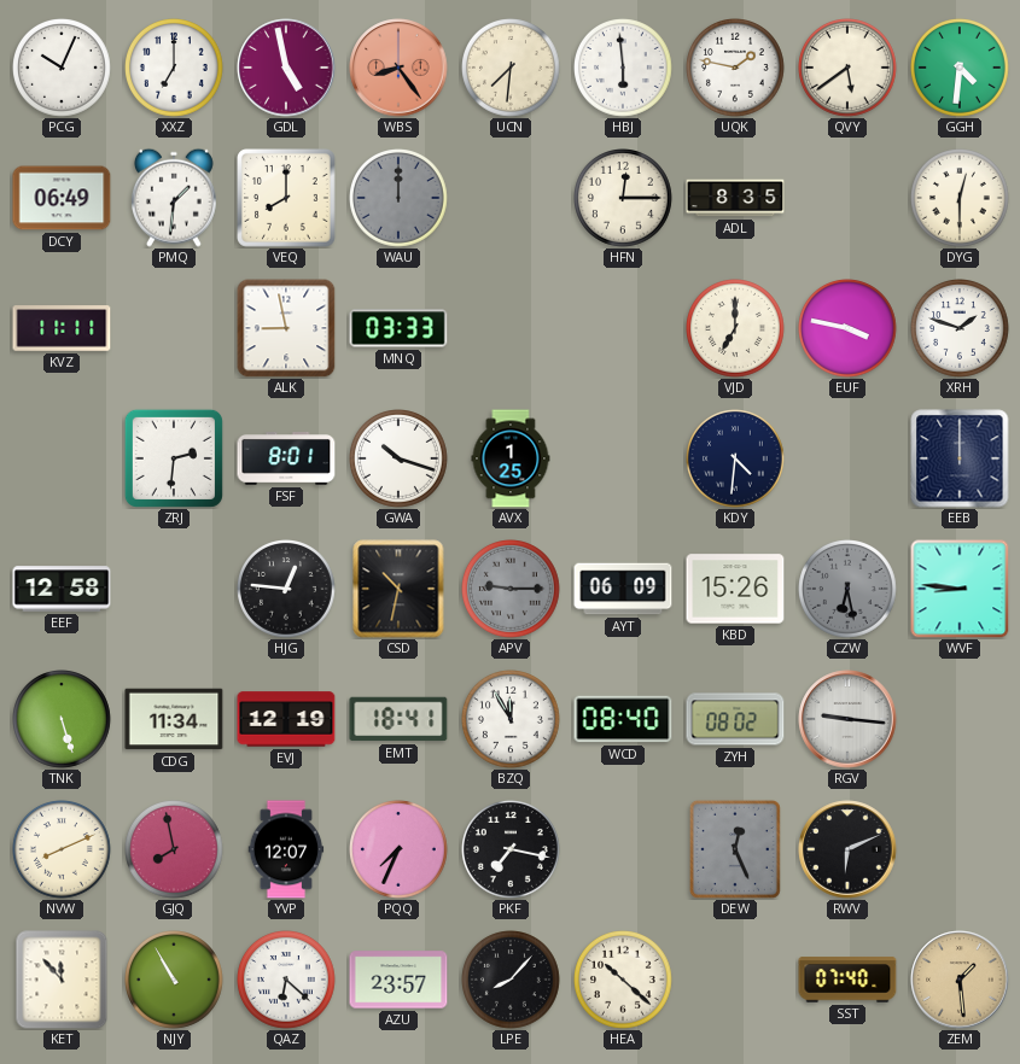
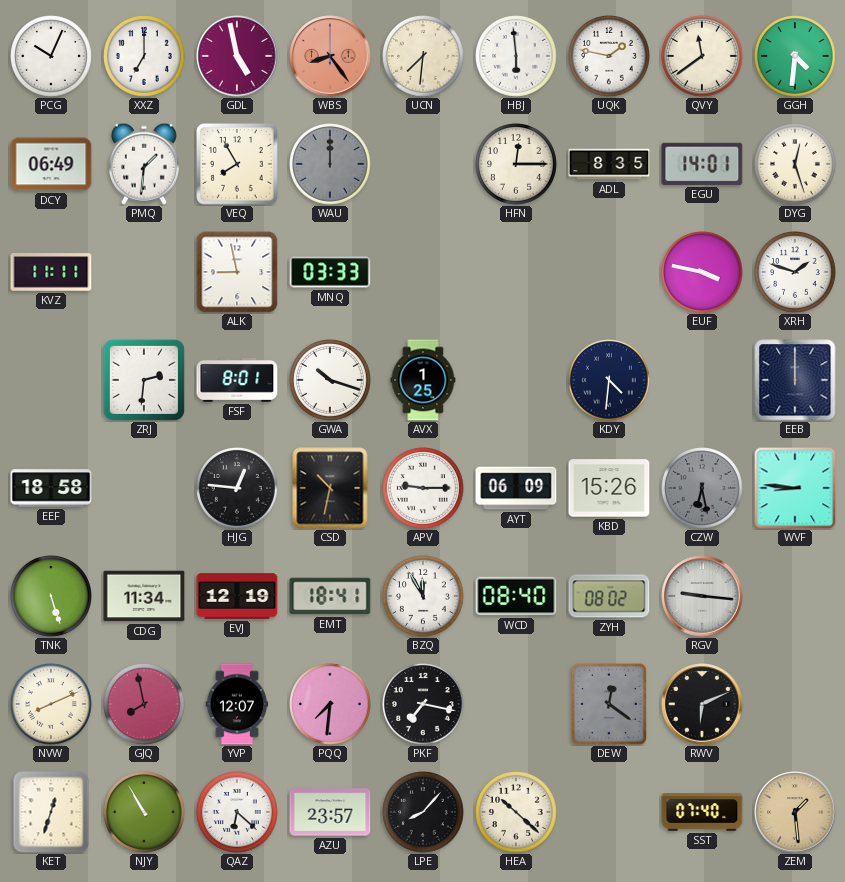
QVY: 5:39 -> 11:39
VEQ: 8:00 -> 7:55
EGU: none -> 14:01
DYG: 12:30 -> 12:27
VJD: 7:00 -> none
EEF: 12:58 -> 18:58
APV dial: grey -> white
PQQ: 7:34 -> 7:31
DEW: 12:26 -> 12:21
KET: 11:53 -> 12:33
